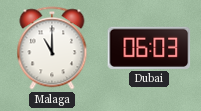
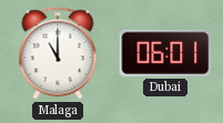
Dubai: 06:03 -> 06:01
